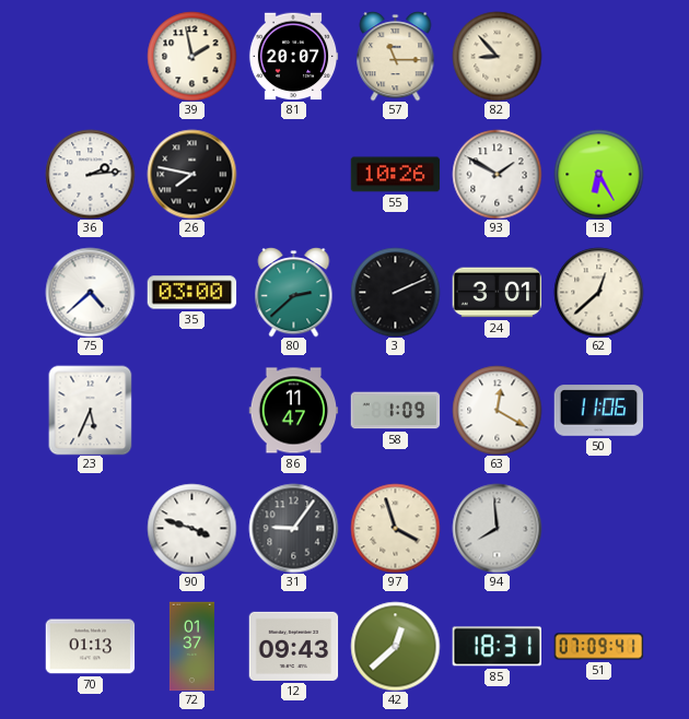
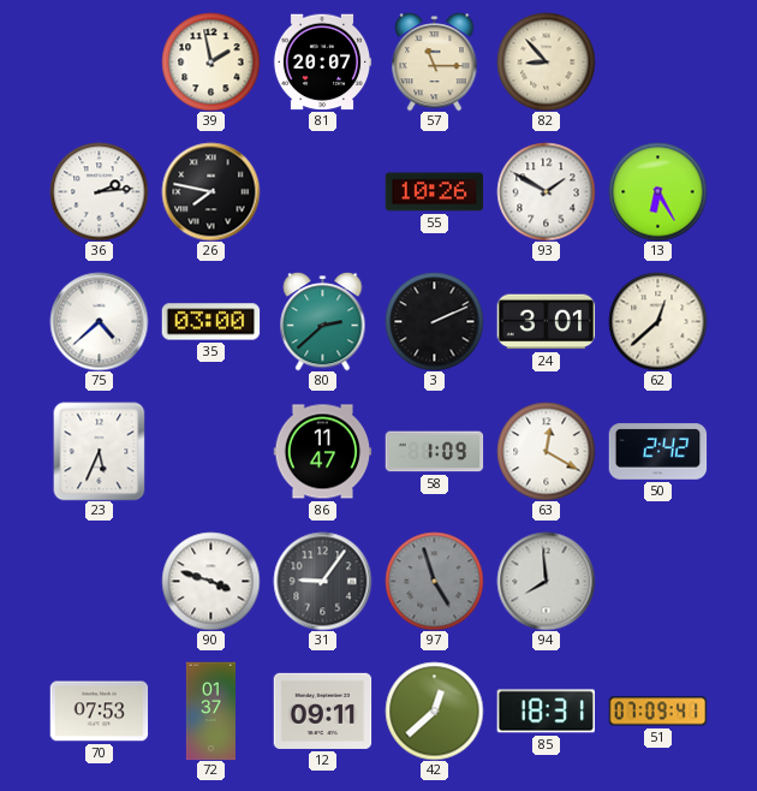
50: 11:06 -> 2:42
97: 3:57 -> 4:57
97 dial: cream -> grey
70: 01:13 -> 07:53
12: 09:43 -> 09:11
